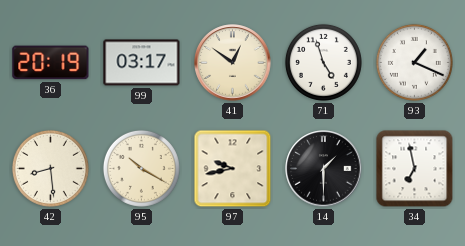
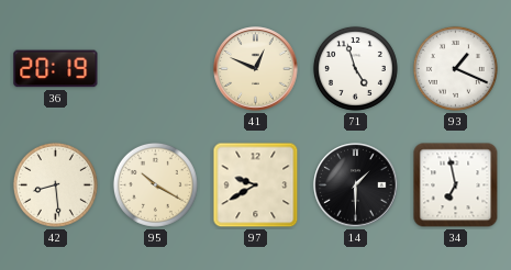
99: 03:17 -> none
41: 12:51 -> 12:49
97: 9:43 -> 9:40
